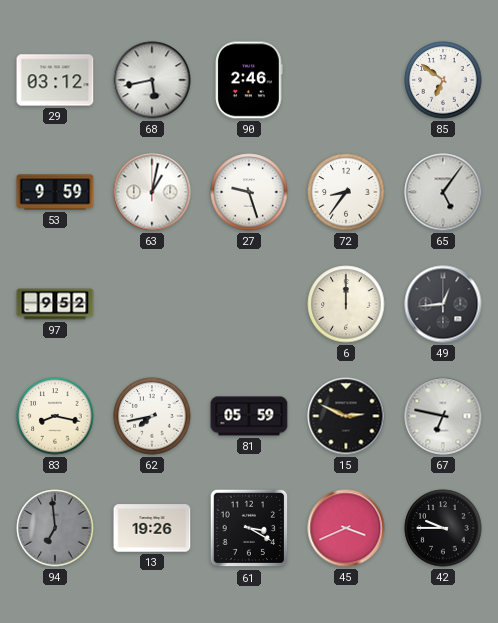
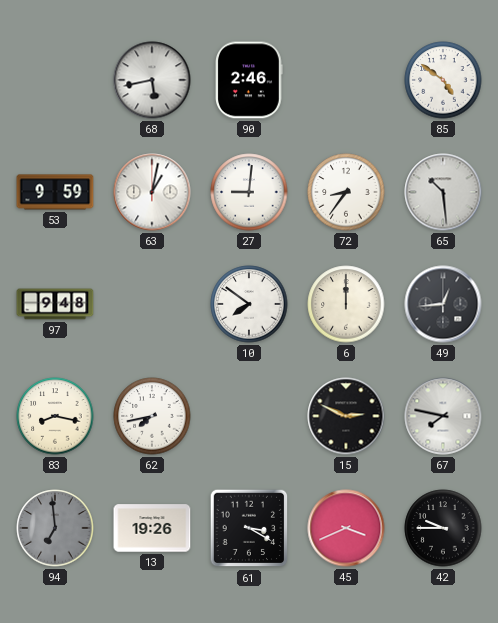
29: 03:12 -> none
85: 6:51 -> 4:51
27: 9:27 -> 9:01
65: 5:06 -> 10:29
97: 9:52 -> 9:48
10: none -> 7:51
81: 05:59 -> none
67: 6:47 -> 7:47
